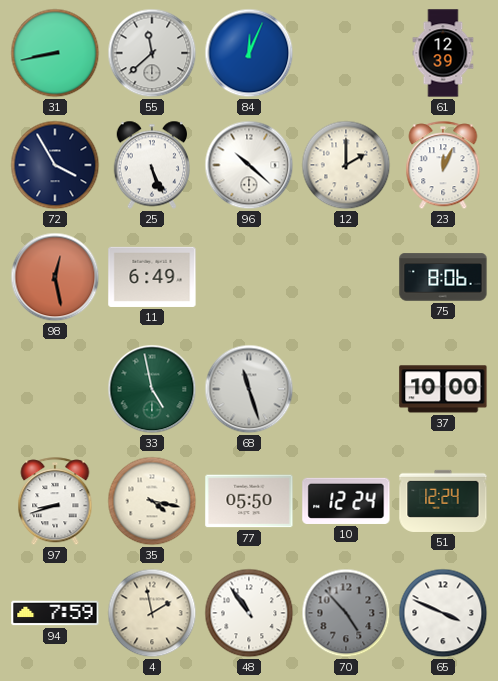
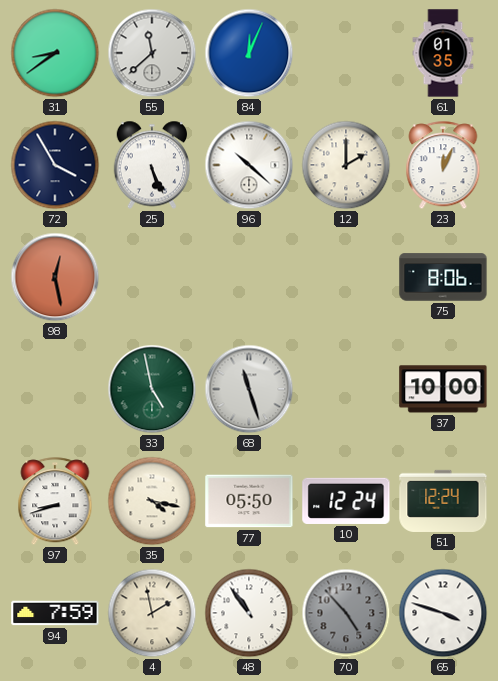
31: 8:43 -> 8:39
61: 12:39 -> 01:35
11: 6:49 -> none
65: 3:49 -> 3:48
